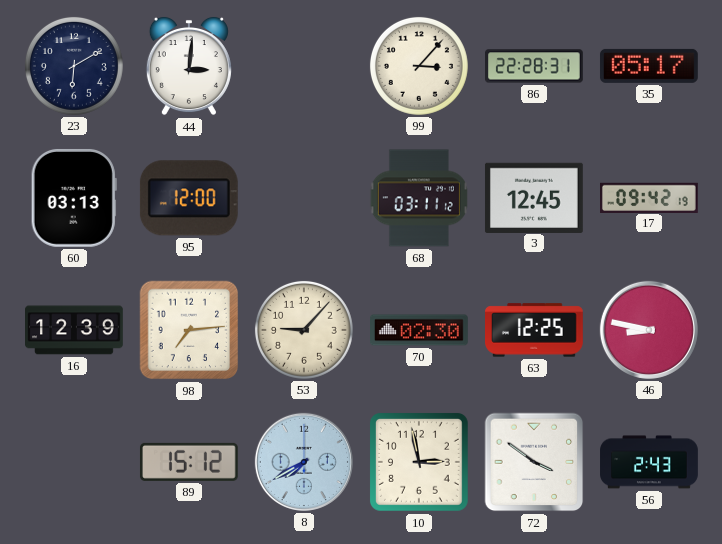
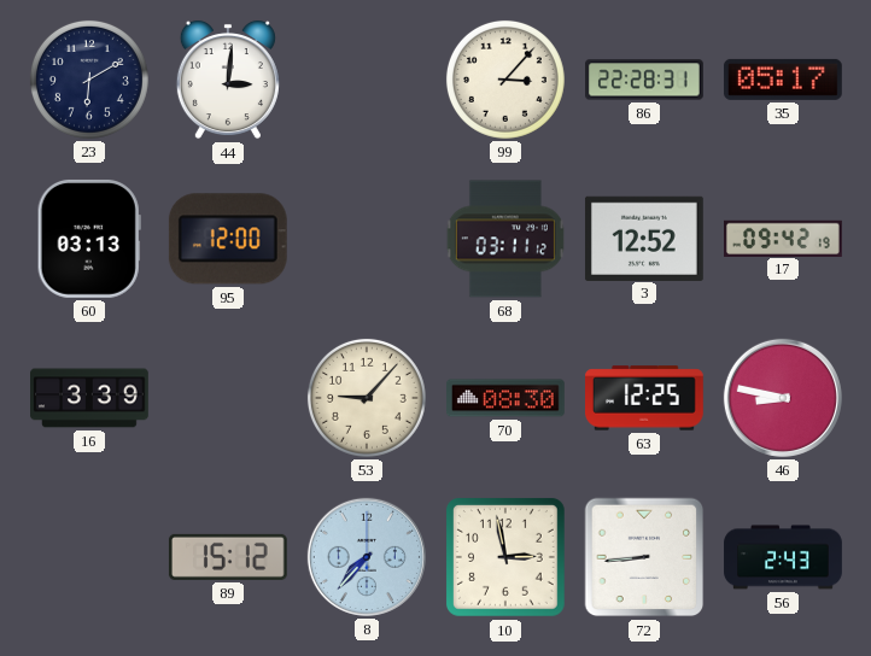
3: 12:45 -> 12:52
16: 12:39 -> 3:39
98: 7:14 -> none
70: 02:30 -> 08:30
8: 7:40 -> 7:37
72: 3:51 -> 8:44
